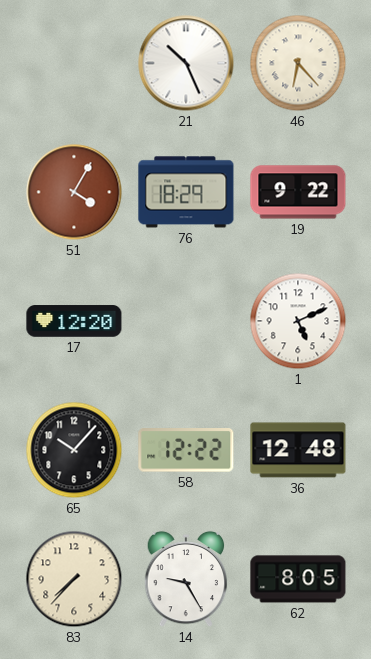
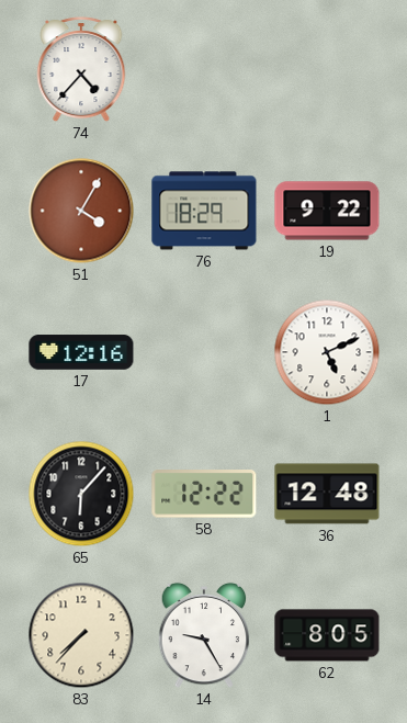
74: none -> 4:37
21: 10:26 -> none
46: 6:23 -> none
17: 12:20 -> 12:16
65: 10:07 -> 6:07
